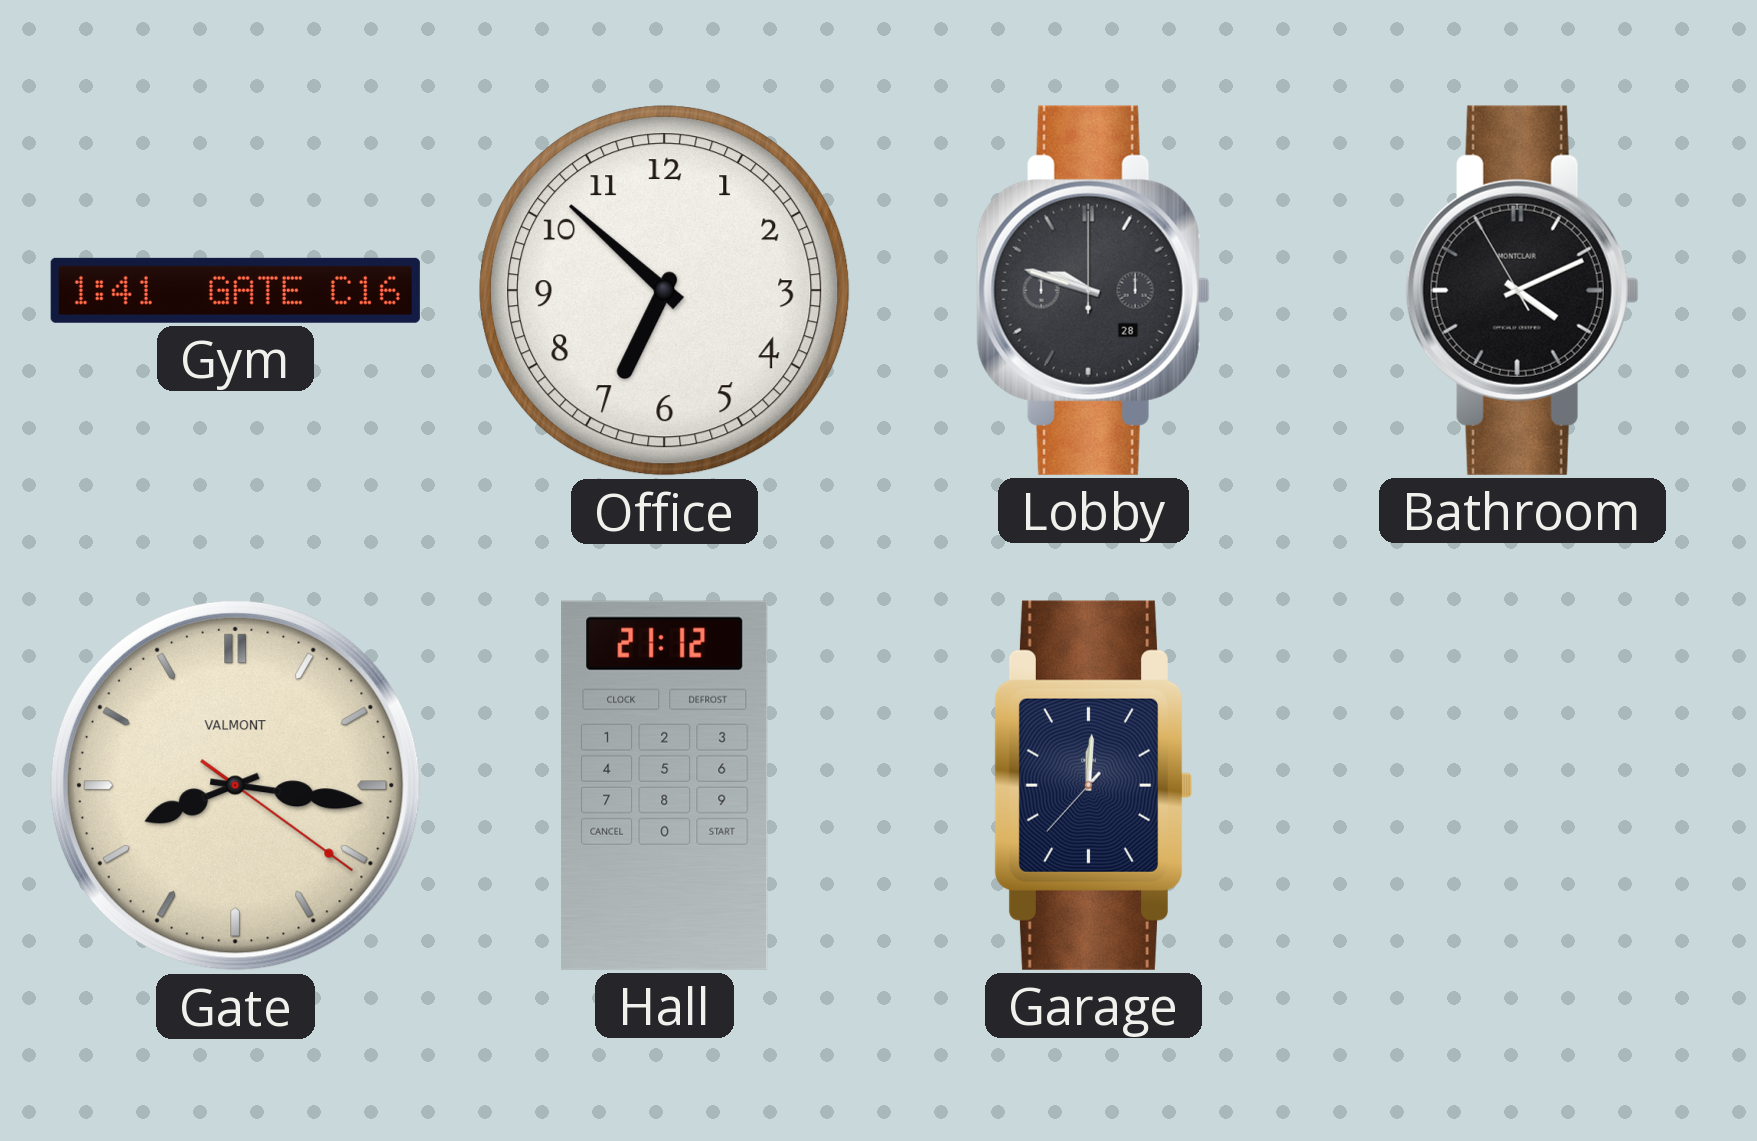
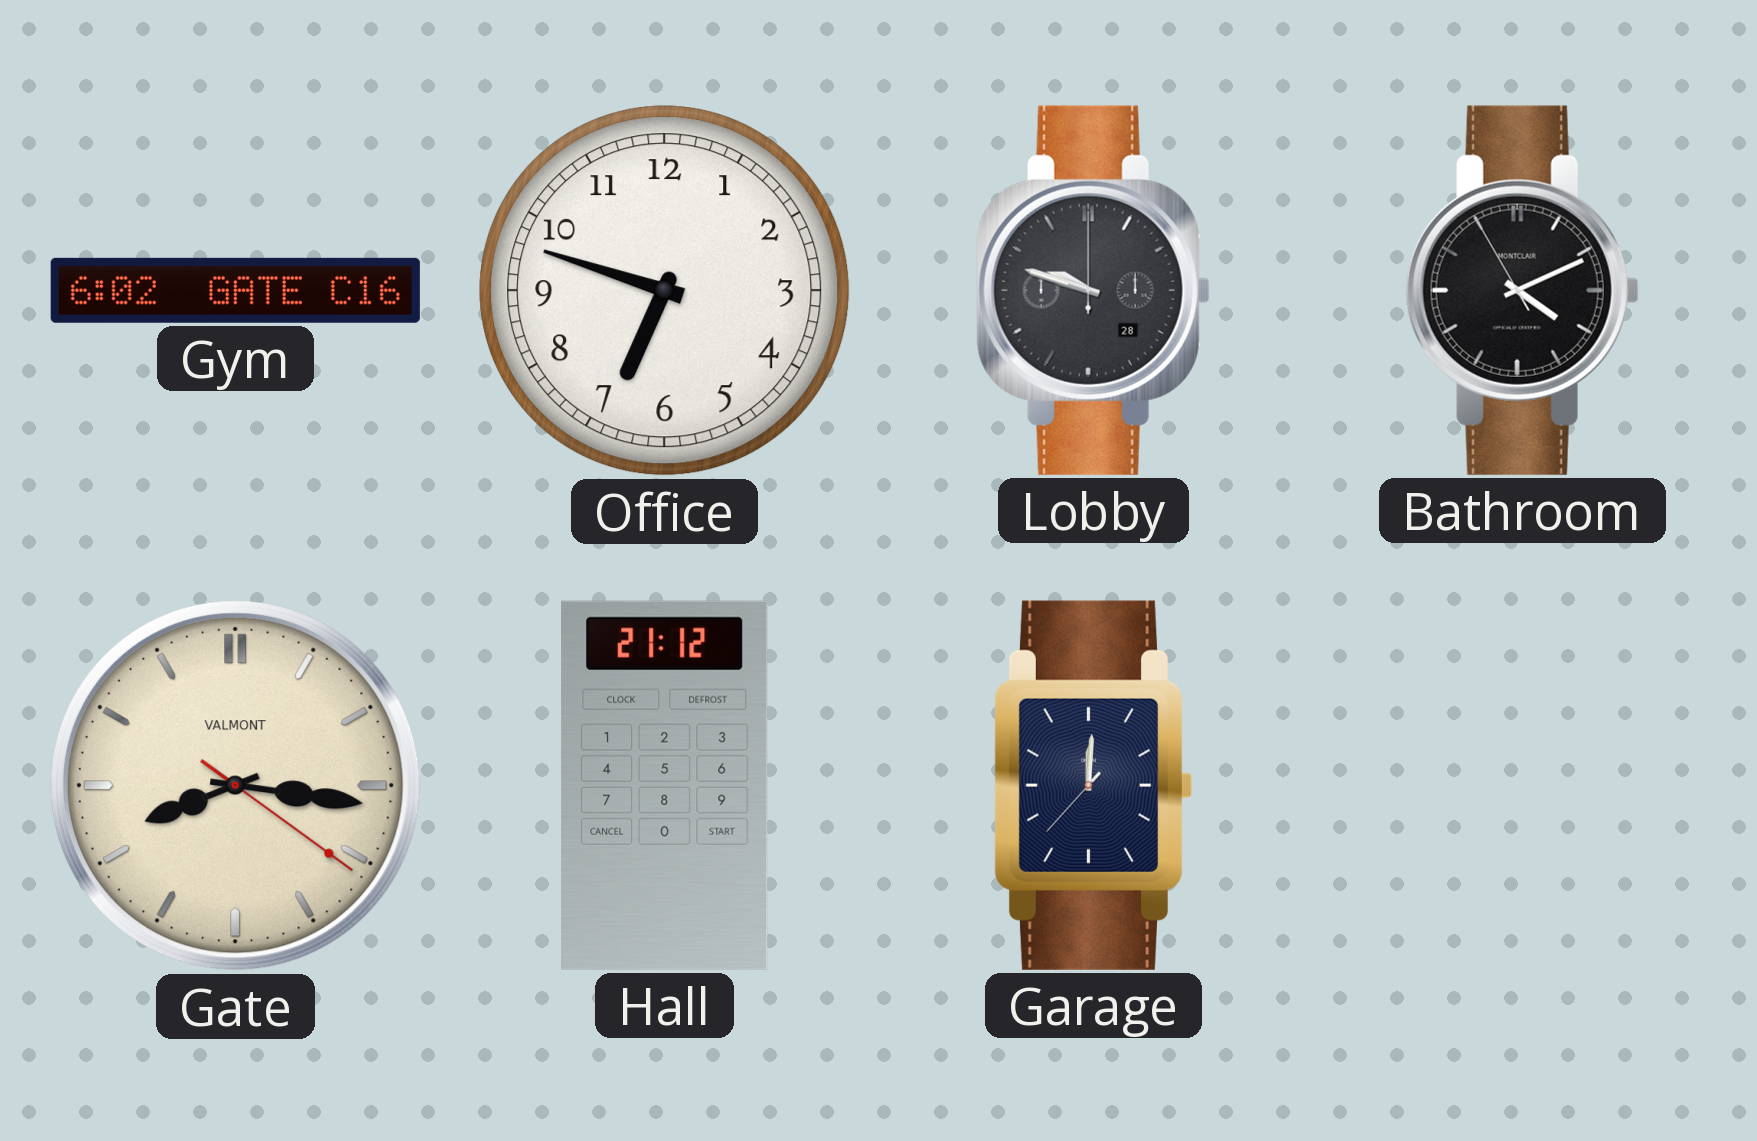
Gym: 1:41 -> 6:02
Office: 6:52 -> 6:48
